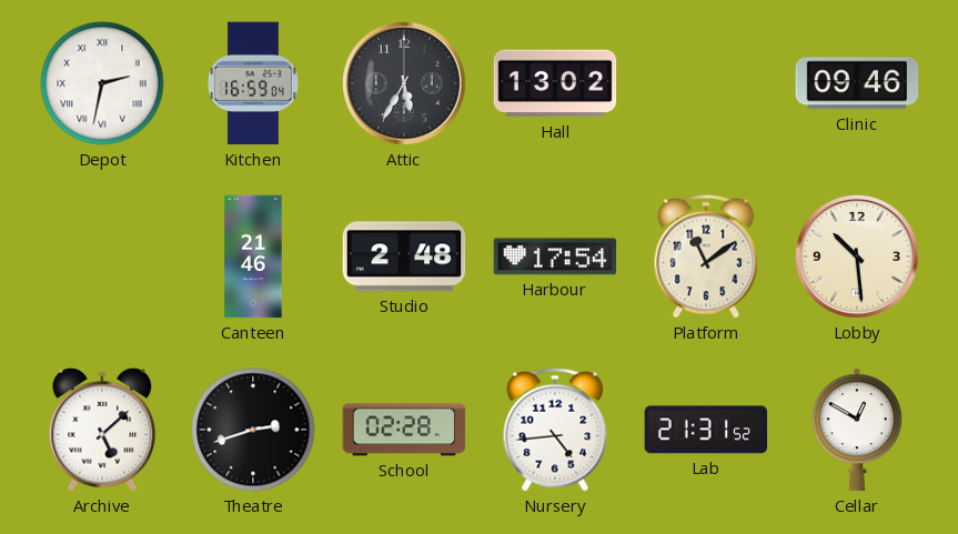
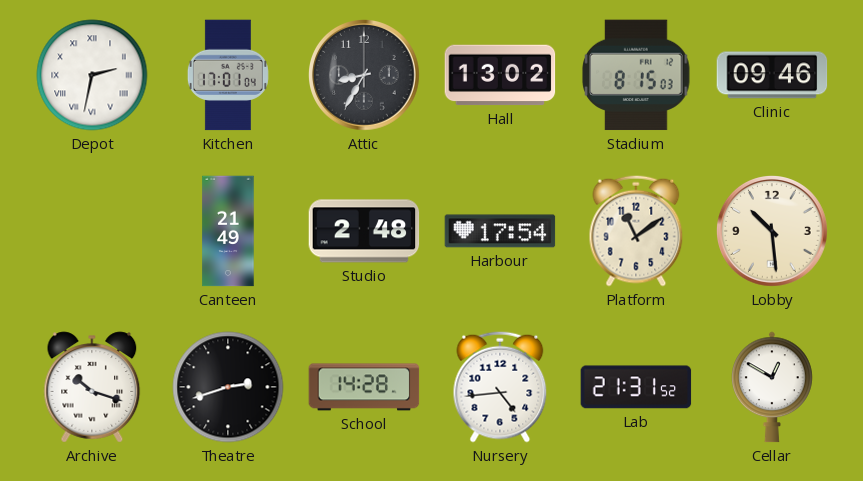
Kitchen: 16:59 -> 17:01
Attic: 5:35 -> 8:35
Stadium: none -> 8:15
Canteen: 21:46 -> 21:49
Archive: 5:08 -> 10:18
School: 02:28 -> 14:28
